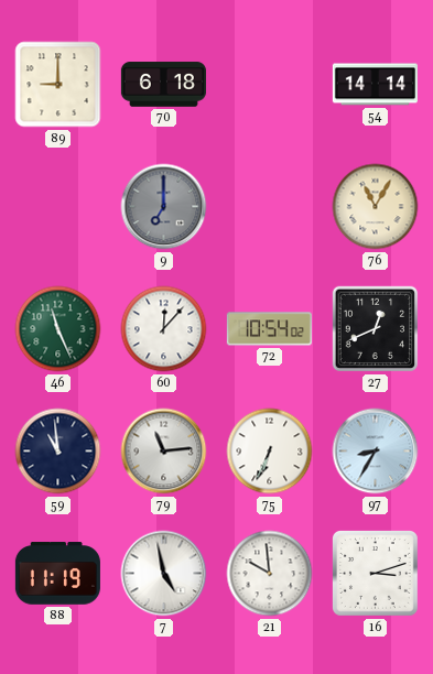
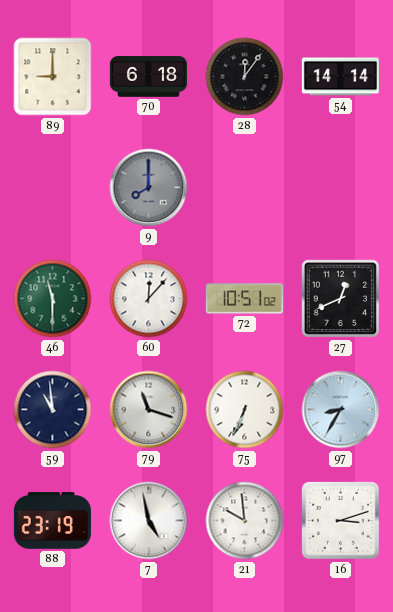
28: none -> 12:06
9: 7:00 -> 8:00
76: 11:05 -> none
46: 11:26 -> 11:30
72: 10:54 -> 10:51
79: 11:14 -> 11:18
88: 11:19 -> 23:19
